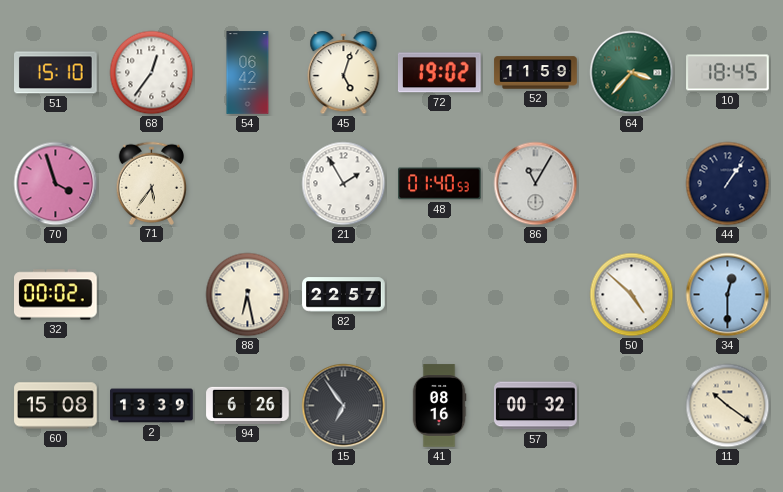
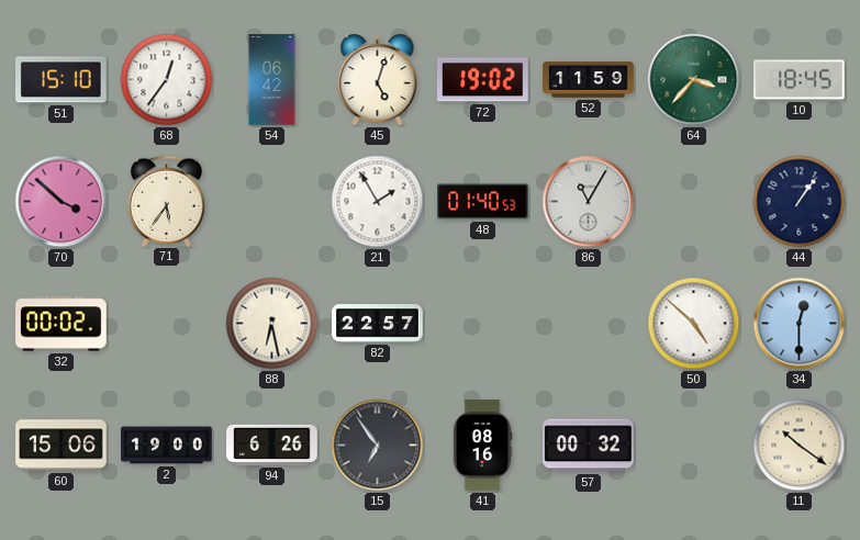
70: 3:57 -> 3:52
60: 15:08 -> 15:06
2: 13:39 -> 19:00
